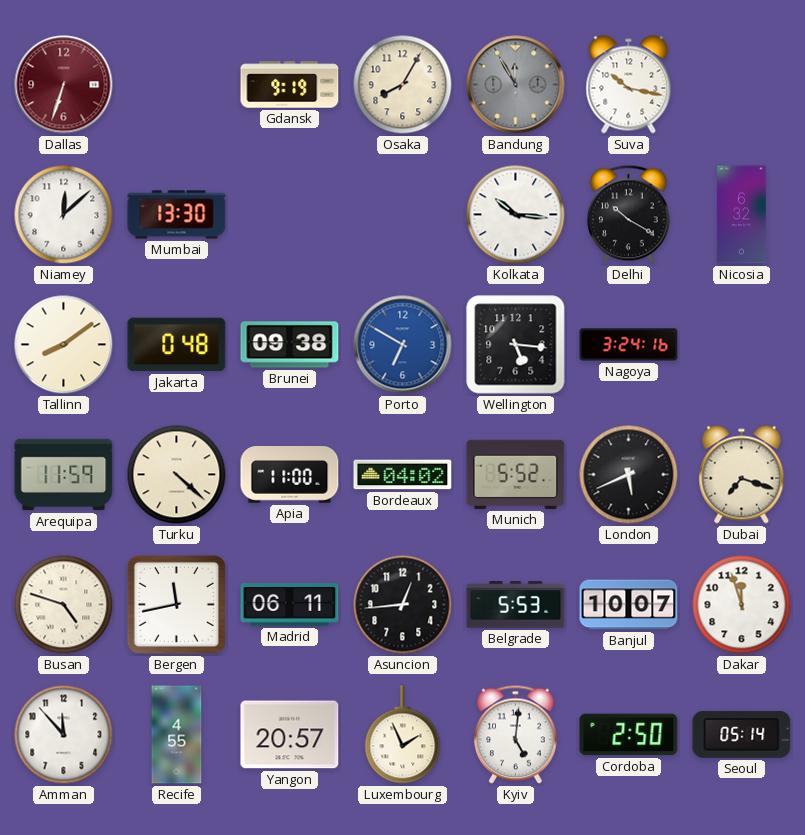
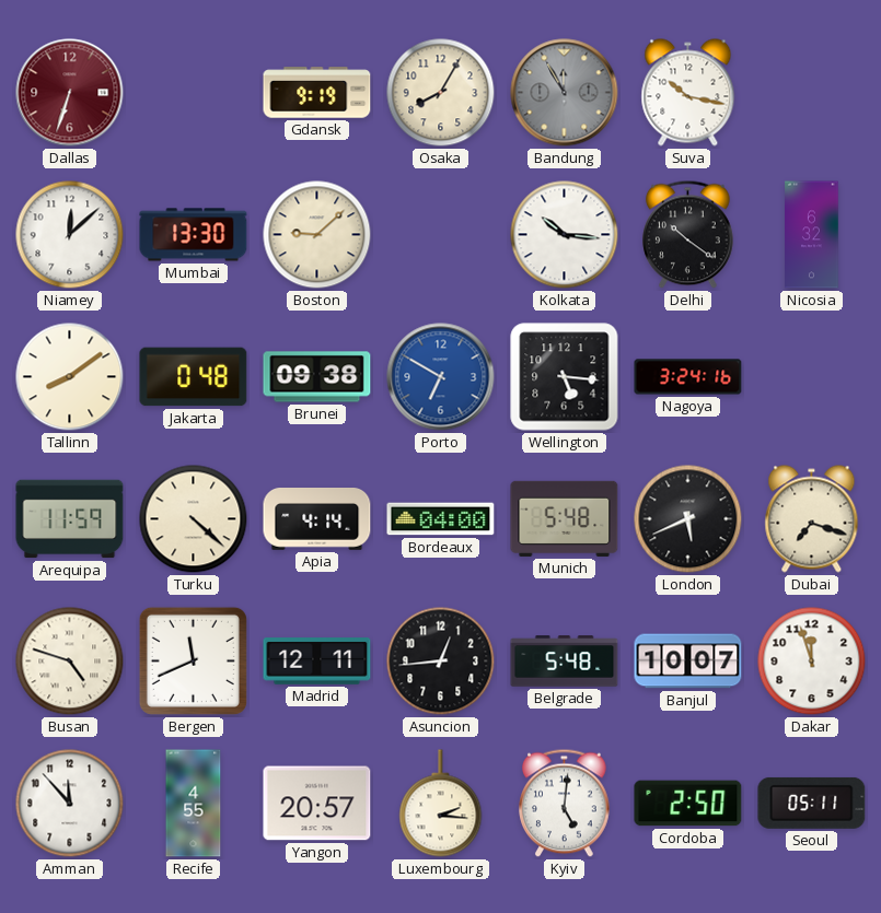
Boston: none -> 9:08
Delhi: 10:20 -> 10:21
Apia: 11:00 -> 4:14
Bordeaux: 04:02 -> 04:00
Munich: 5:52 -> 5:48
Bergen: 11:43 -> 11:41
Madrid: 06:11 -> 12:11
Belgrade: 5:53 -> 5:48
Luxembourg: 1:56 -> 2:16
Seoul: 05:14 -> 05:11
